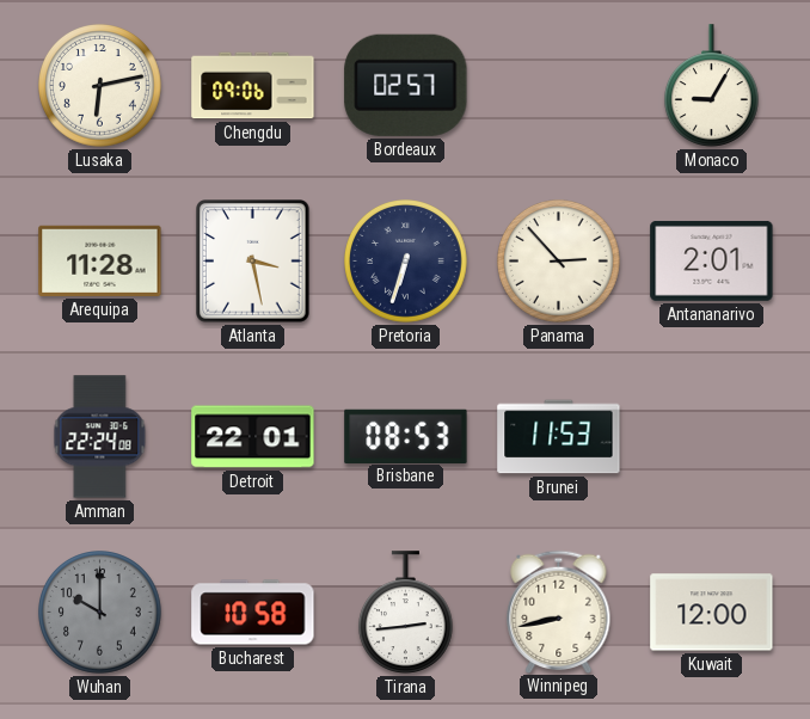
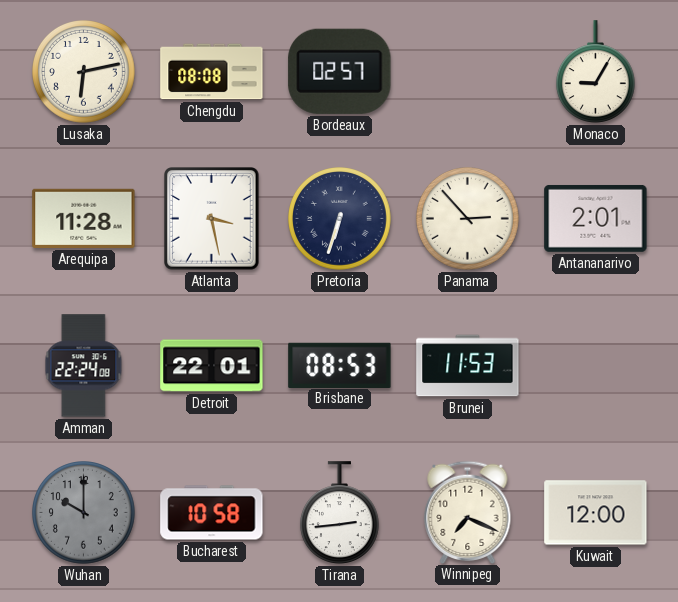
Chengdu: 09:06 -> 08:08
Winnipeg: 8:43 -> 7:19
